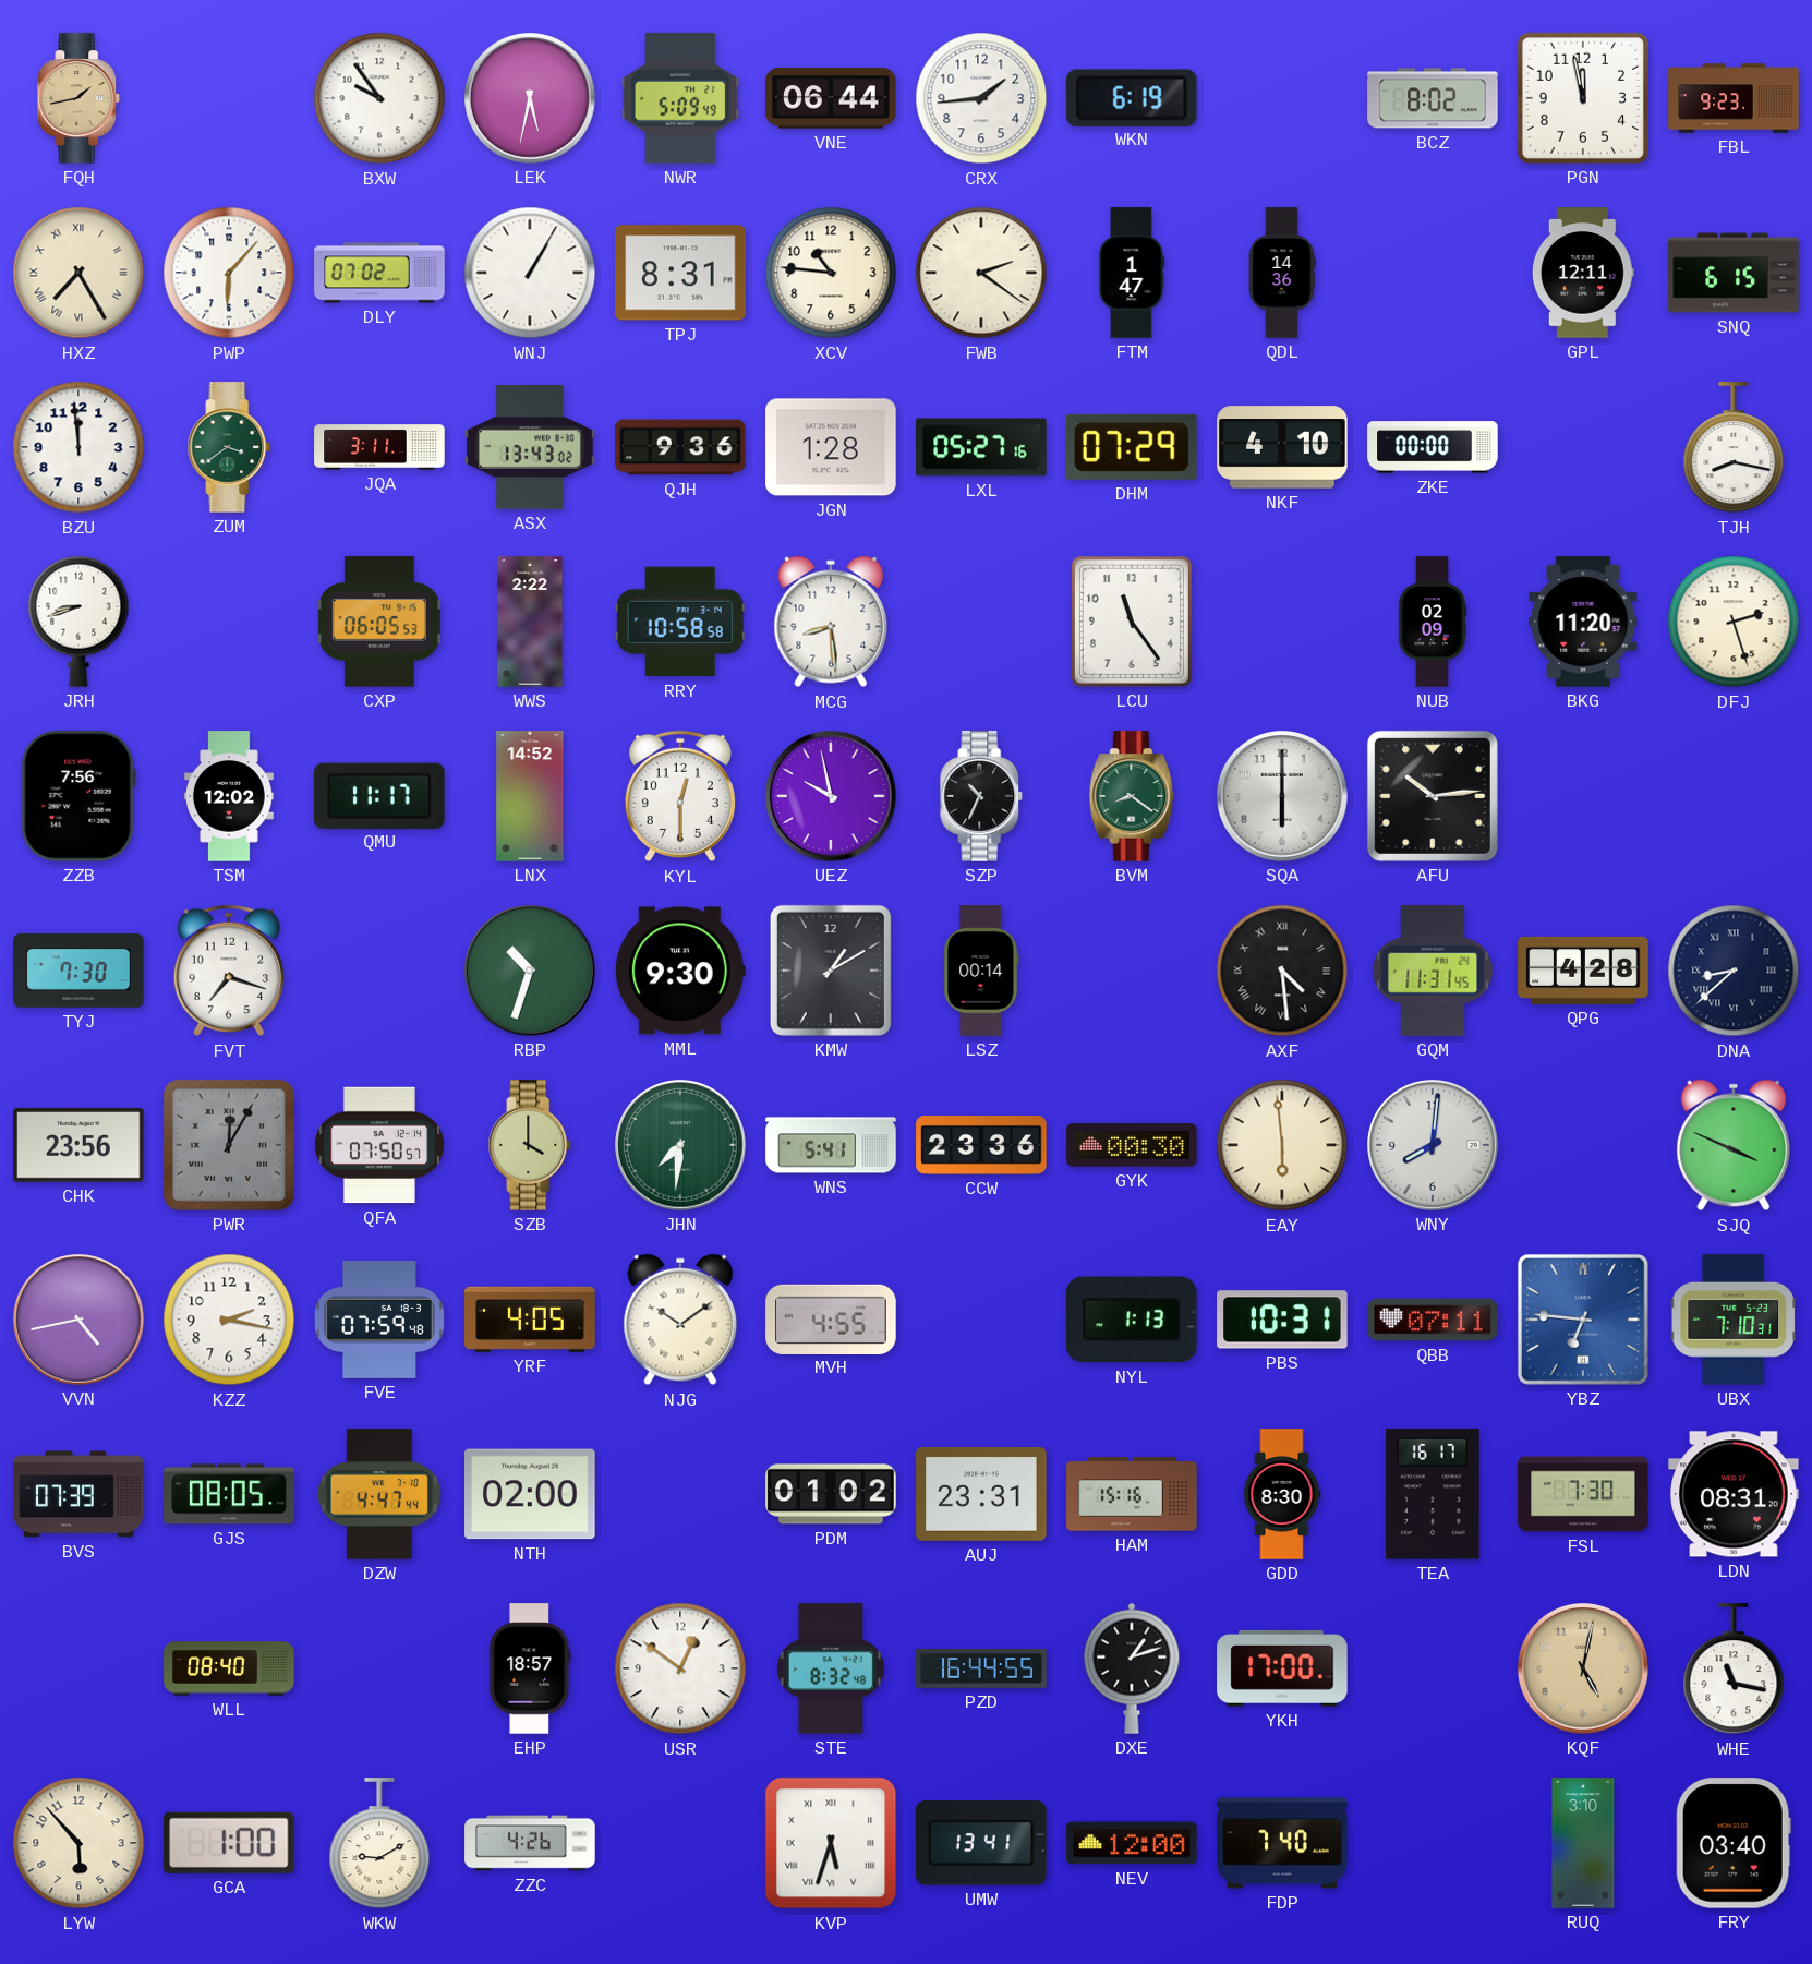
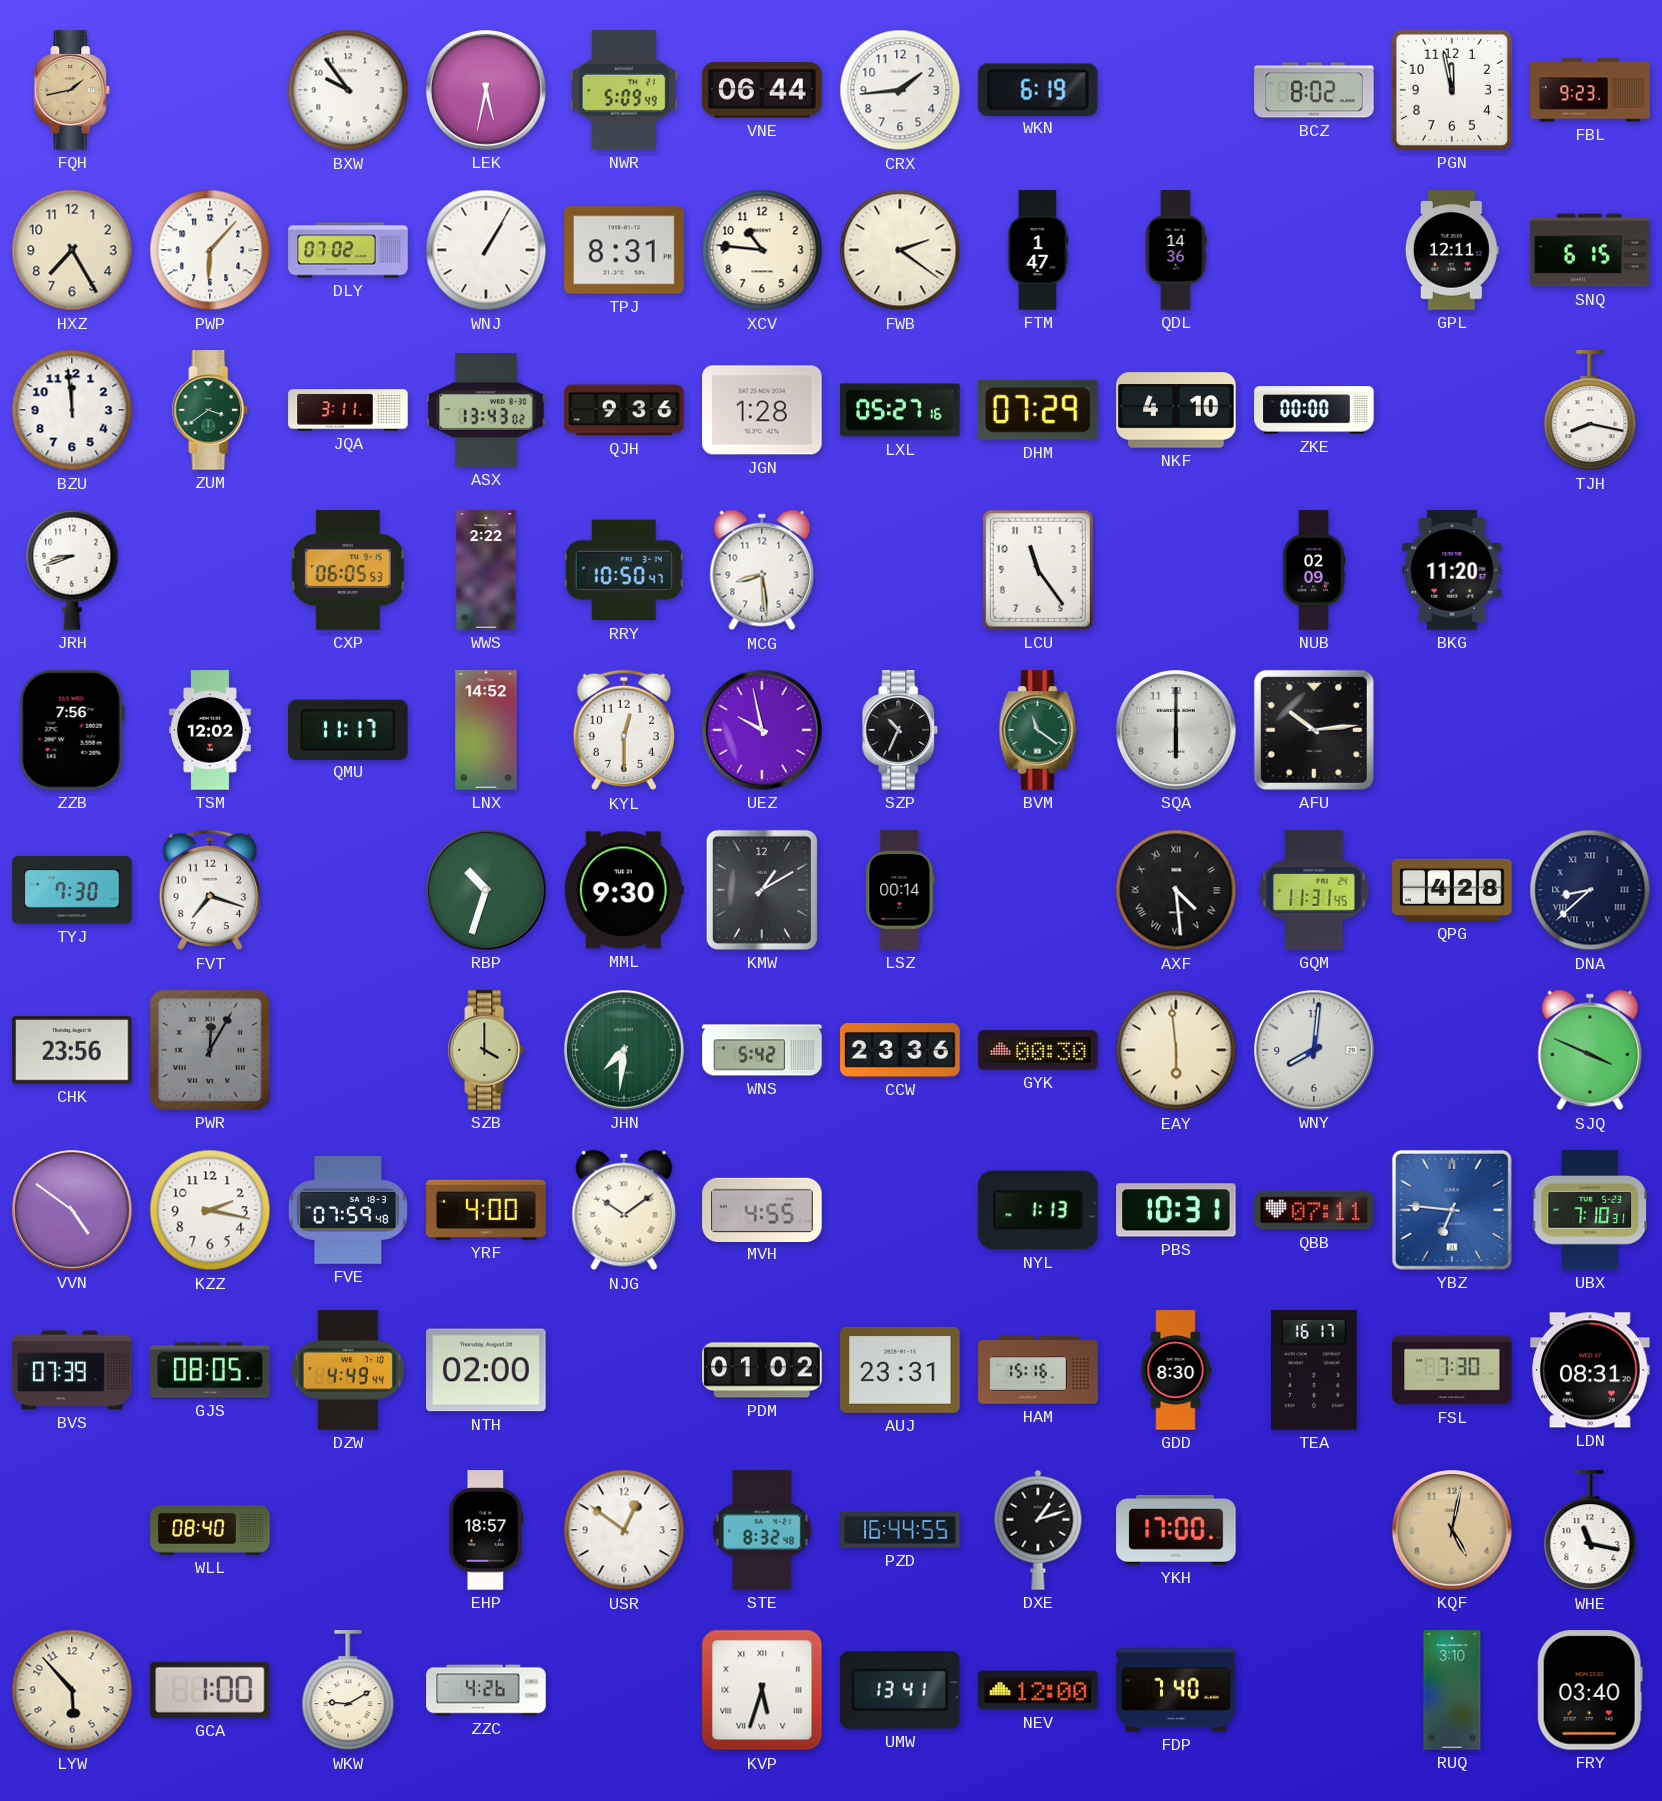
HXZ numerals: Roman -> Arabic
RRY: 10:58 -> 10:50
DFJ: 2:27 -> none
BVM: 8:21 -> 11:21
QFA: 07:50 -> none
WNS: 5:41 -> 5:42
VVN: 4:43 -> 4:51
YRF: 4:05 -> 4:00
DZW: 4:47 -> 4:49
